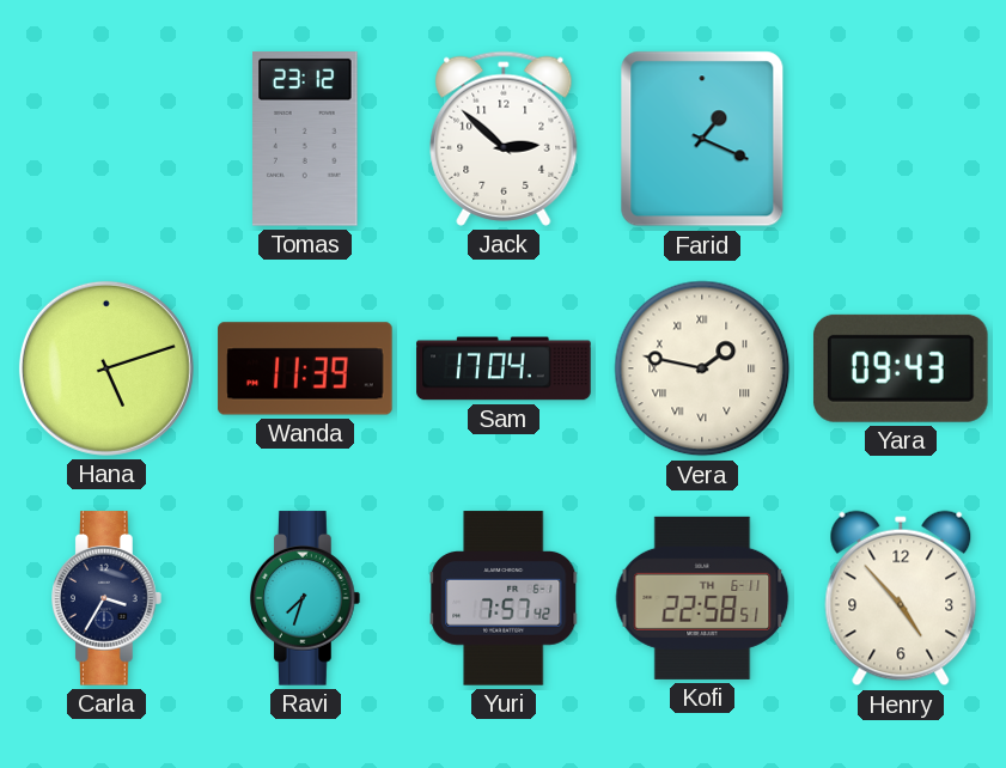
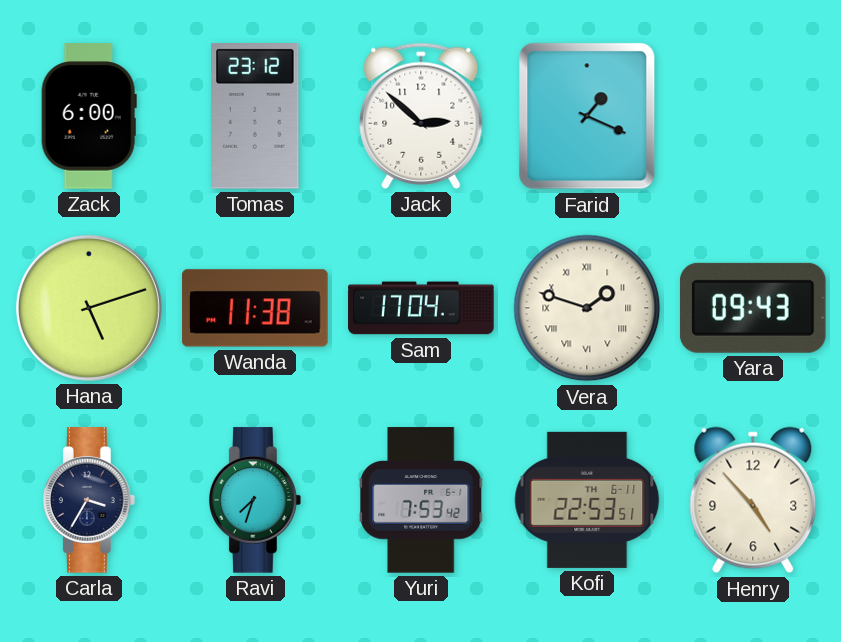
Zack: none -> 6:00
Wanda: 11:39 -> 11:38
Vera: 1:47 -> 1:48
Yuri: 7:57 -> 7:53
Kofi: 22:58 -> 22:53
